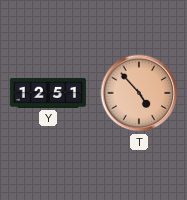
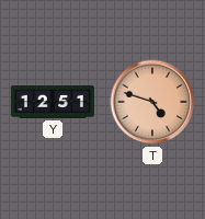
T: 4:53 -> 4:48
